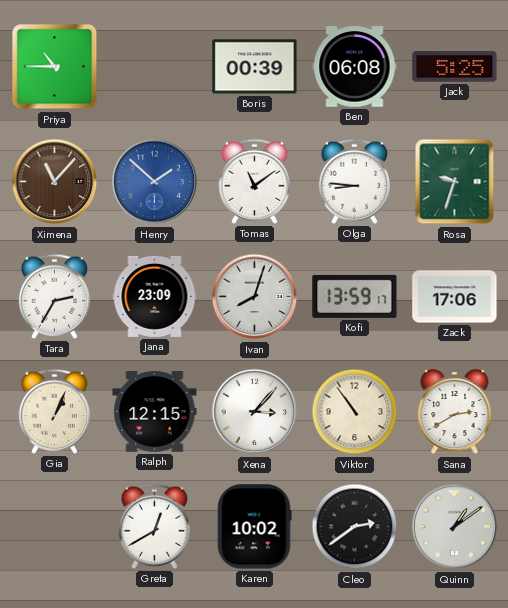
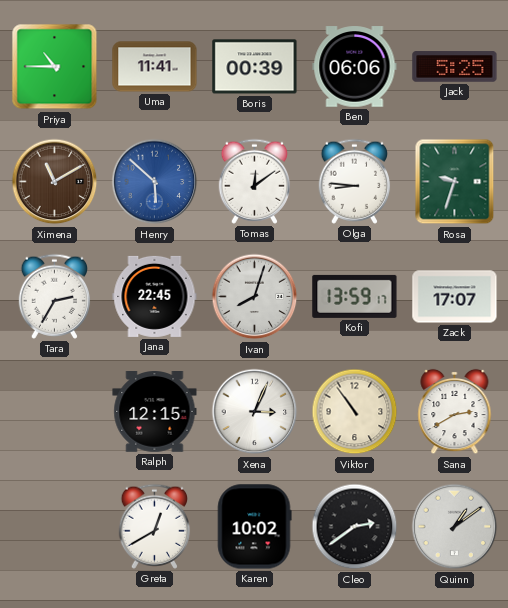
Uma: none -> 11:41
Ben: 06:08 -> 06:06
Ximena: 11:07 -> 11:10
Henry: 1:52 -> 5:52
Tomas: 11:09 -> 12:09
Jana: 23:09 -> 22:45
Zack: 17:06 -> 17:07
Gia: 1:04 -> none
Xena: 3:07 -> 3:04
